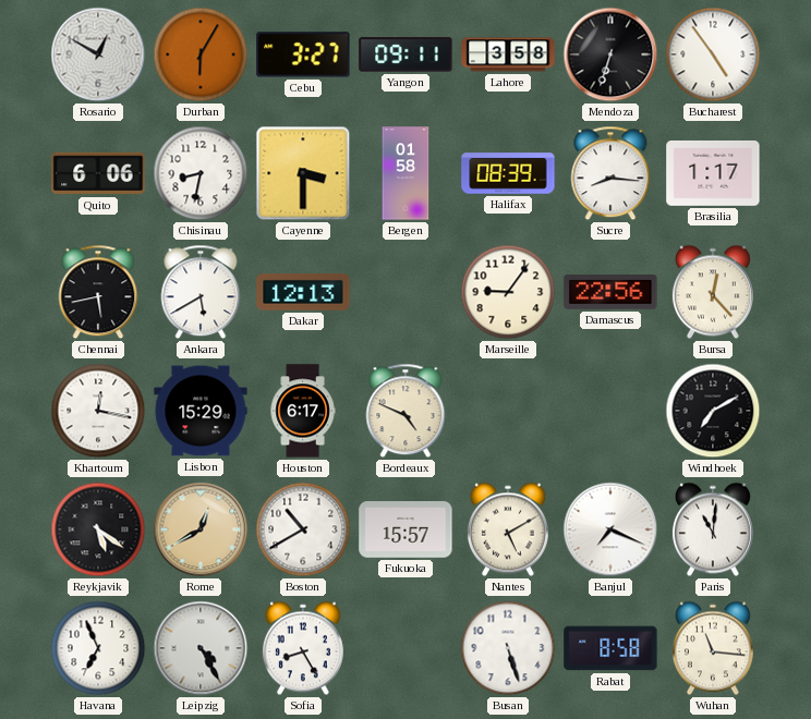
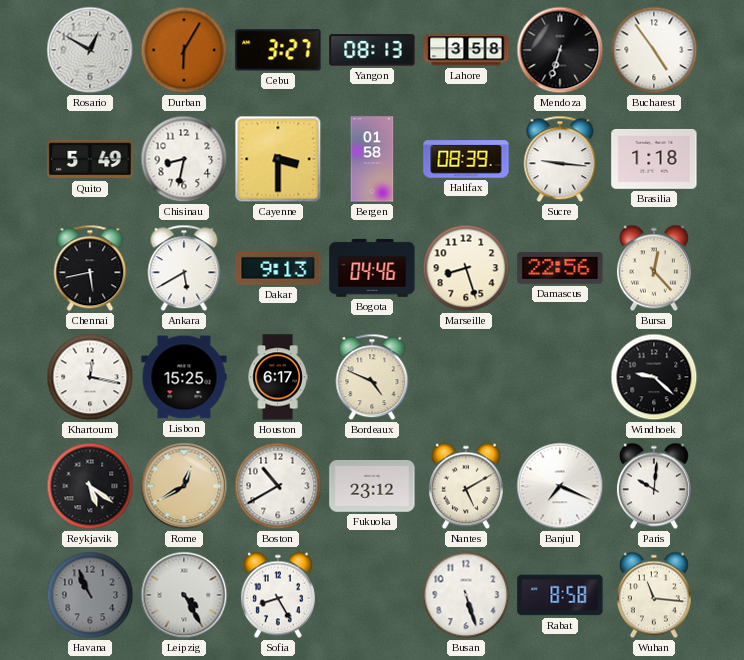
Yangon: 09:11 -> 08:13
Quito: 6:06 -> 5:49
Sucre: 8:16 -> 9:16
Brasilia: 1:17 -> 1:18
Dakar: 12:13 -> 9:13
Bogota: none -> 04:46
Marseille: 9:06 -> 8:27
Lisbon: 15:29 -> 15:25
Windhoek: 7:10 -> 9:22
Fukuoka: 15:57 -> 23:12
Paris: 11:01 -> 10:01
Havana: 6:56 -> 10:56
Havana dial: white -> grey
